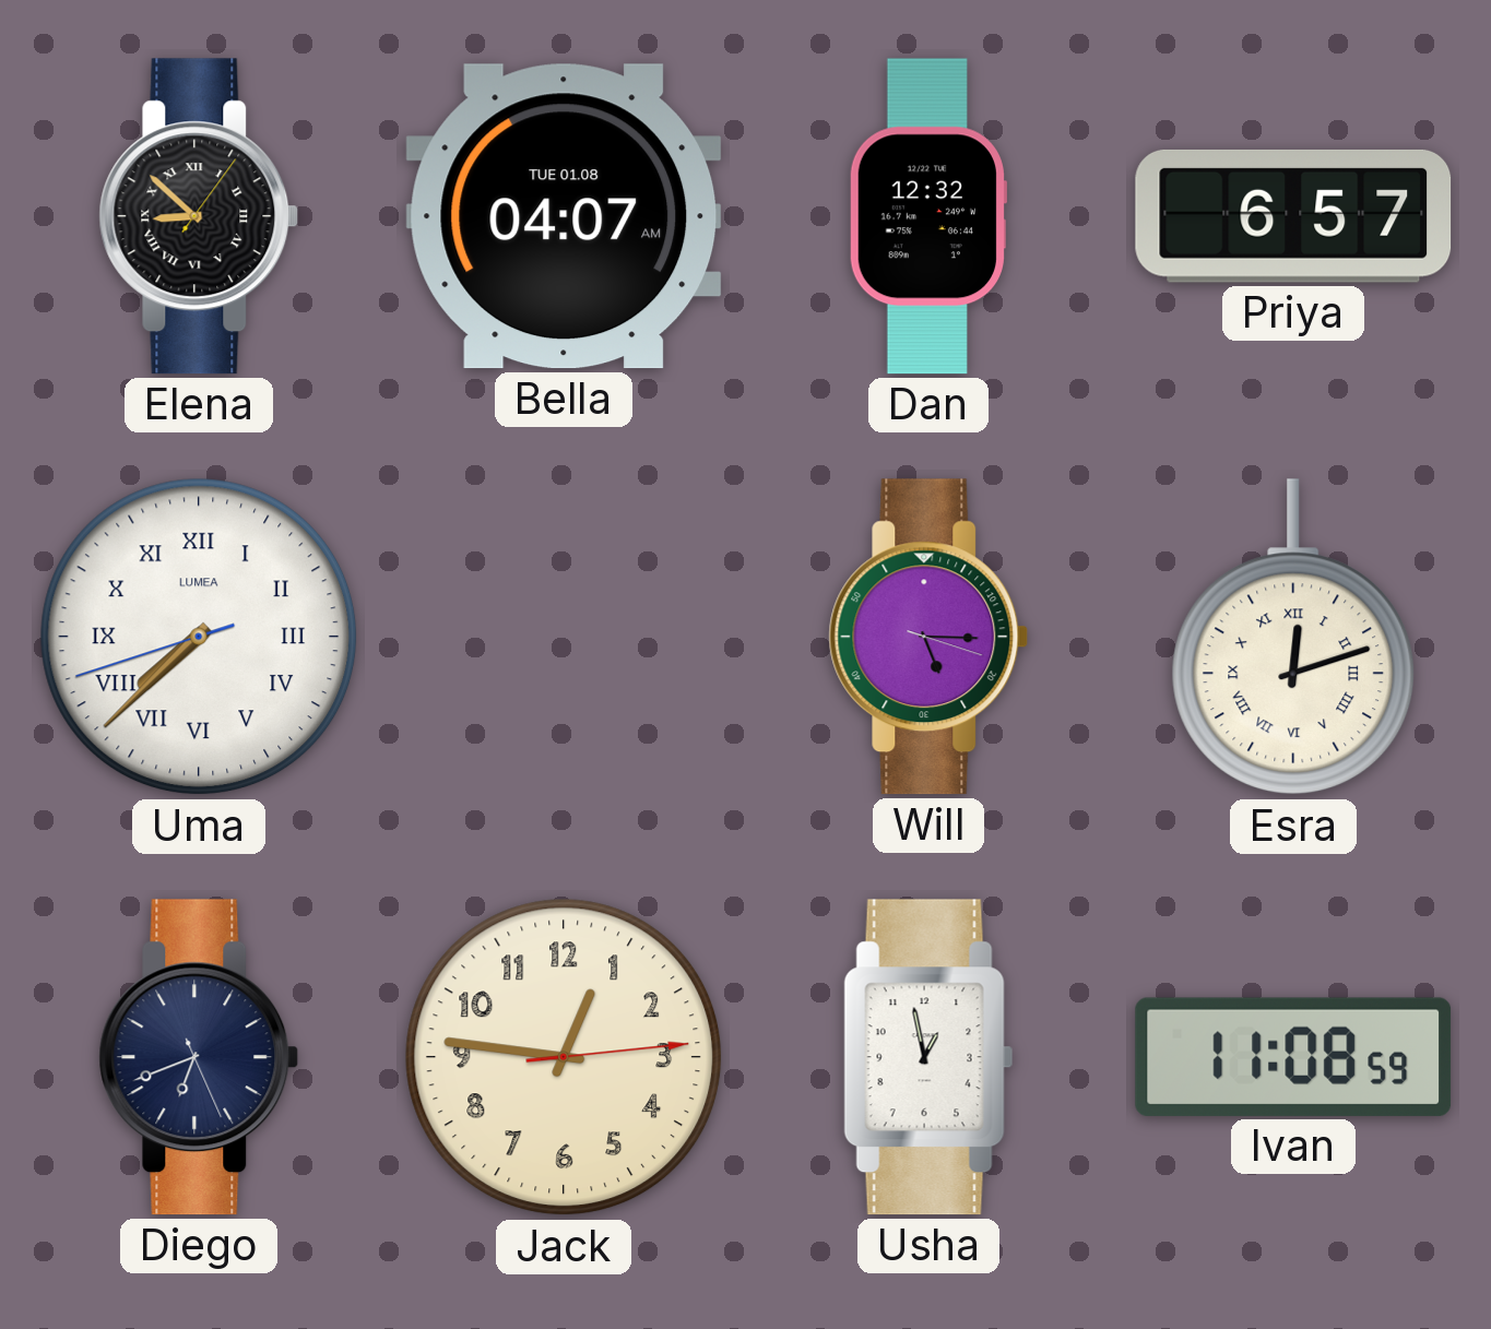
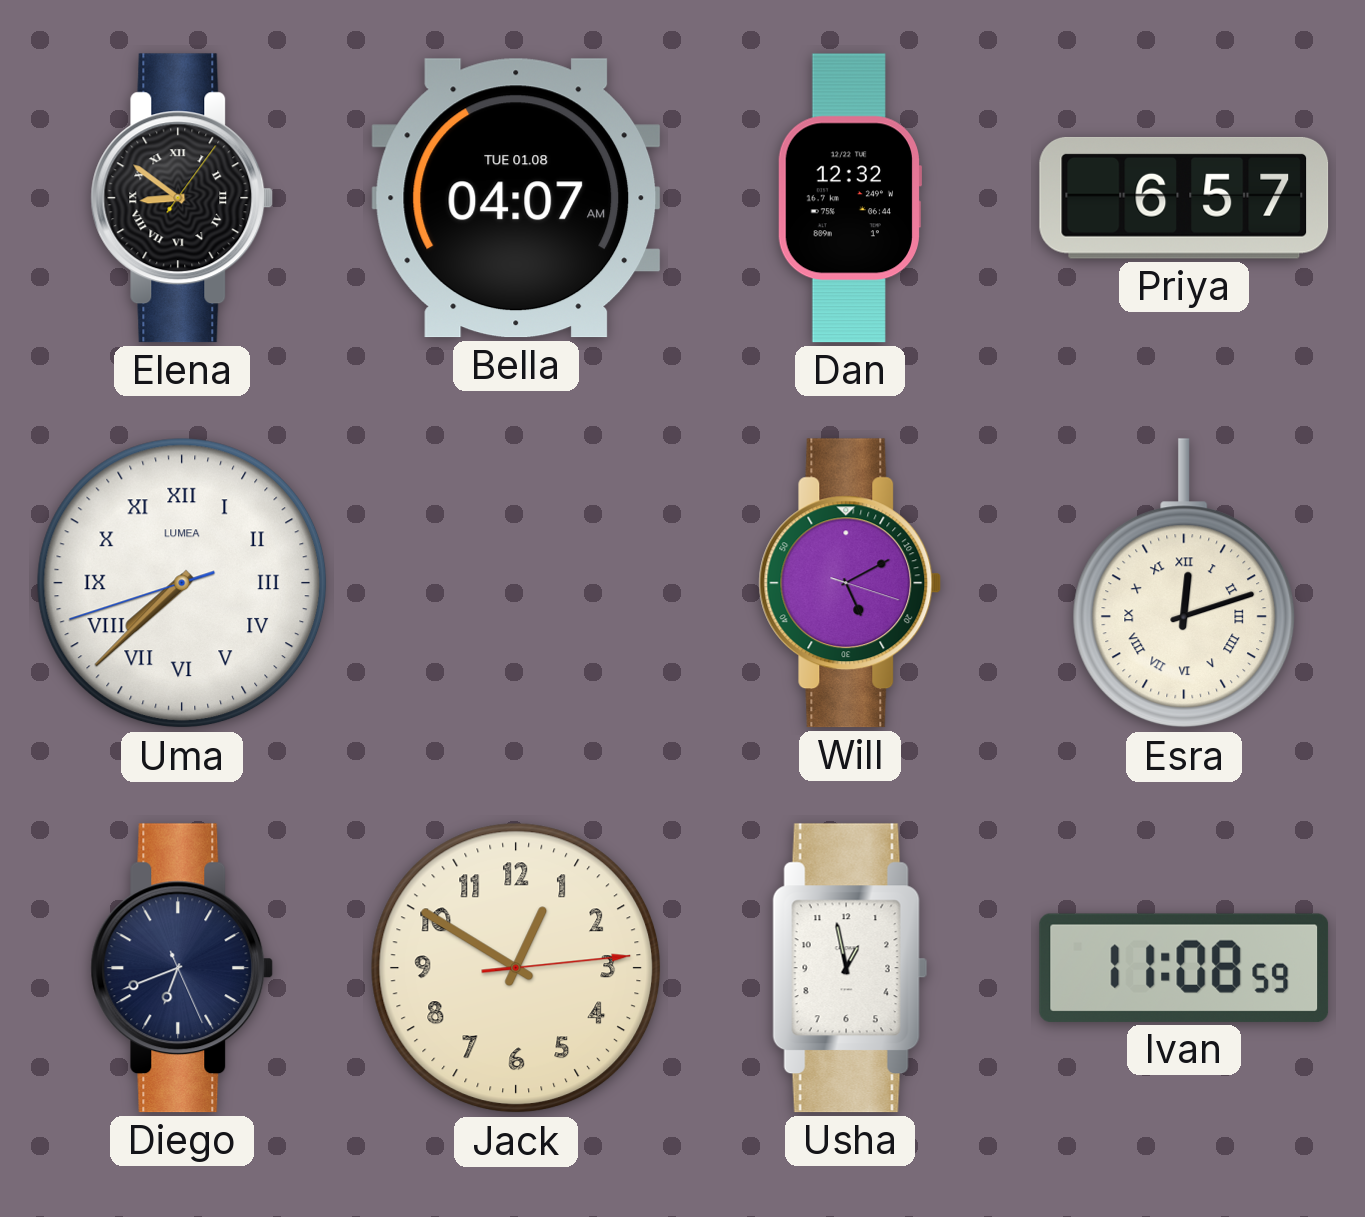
Elena: 8:52 -> 8:51
Will: 5:15 -> 5:10
Jack: 12:46 -> 12:50
